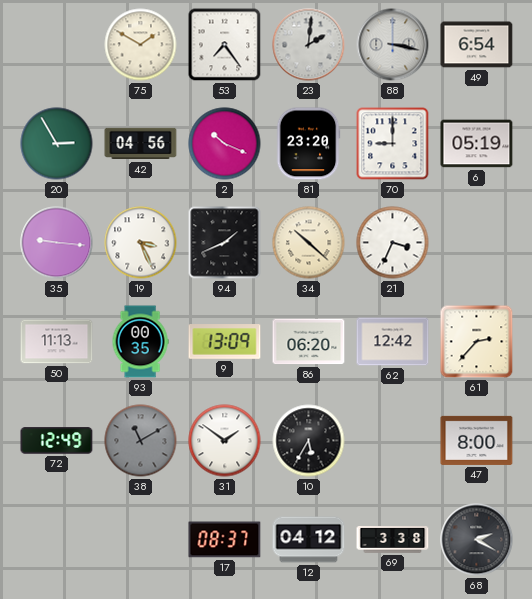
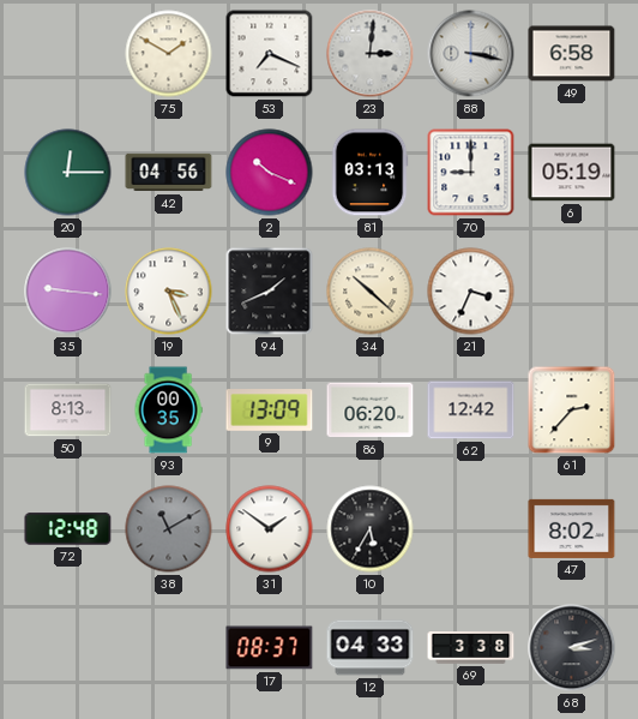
53: 7:24 -> 7:19
23: 2:01 -> 3:01
49: 6:54 -> 6:58
20: 2:55 -> 12:15
81: 23:20 -> 03:13
50: 11:13 -> 8:13
72: 12:49 -> 12:48
47: 8:00 -> 8:02
12: 04:12 -> 04:33
68: 2:20 -> 3:12
